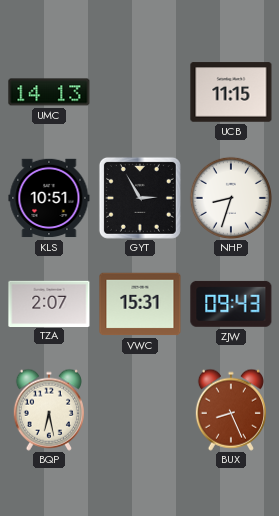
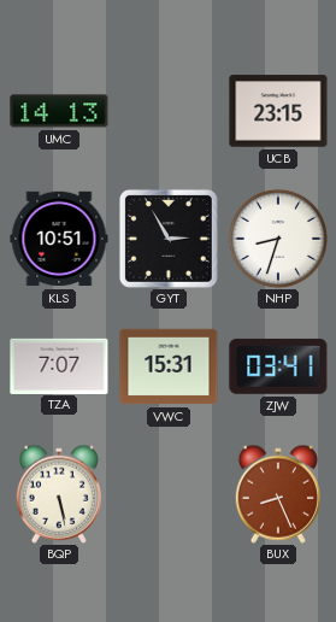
UCB: 11:15 -> 23:15
TZA: 2:07 -> 7:07
ZJW: 09:43 -> 03:41
BQP: 6:28 -> 5:28
